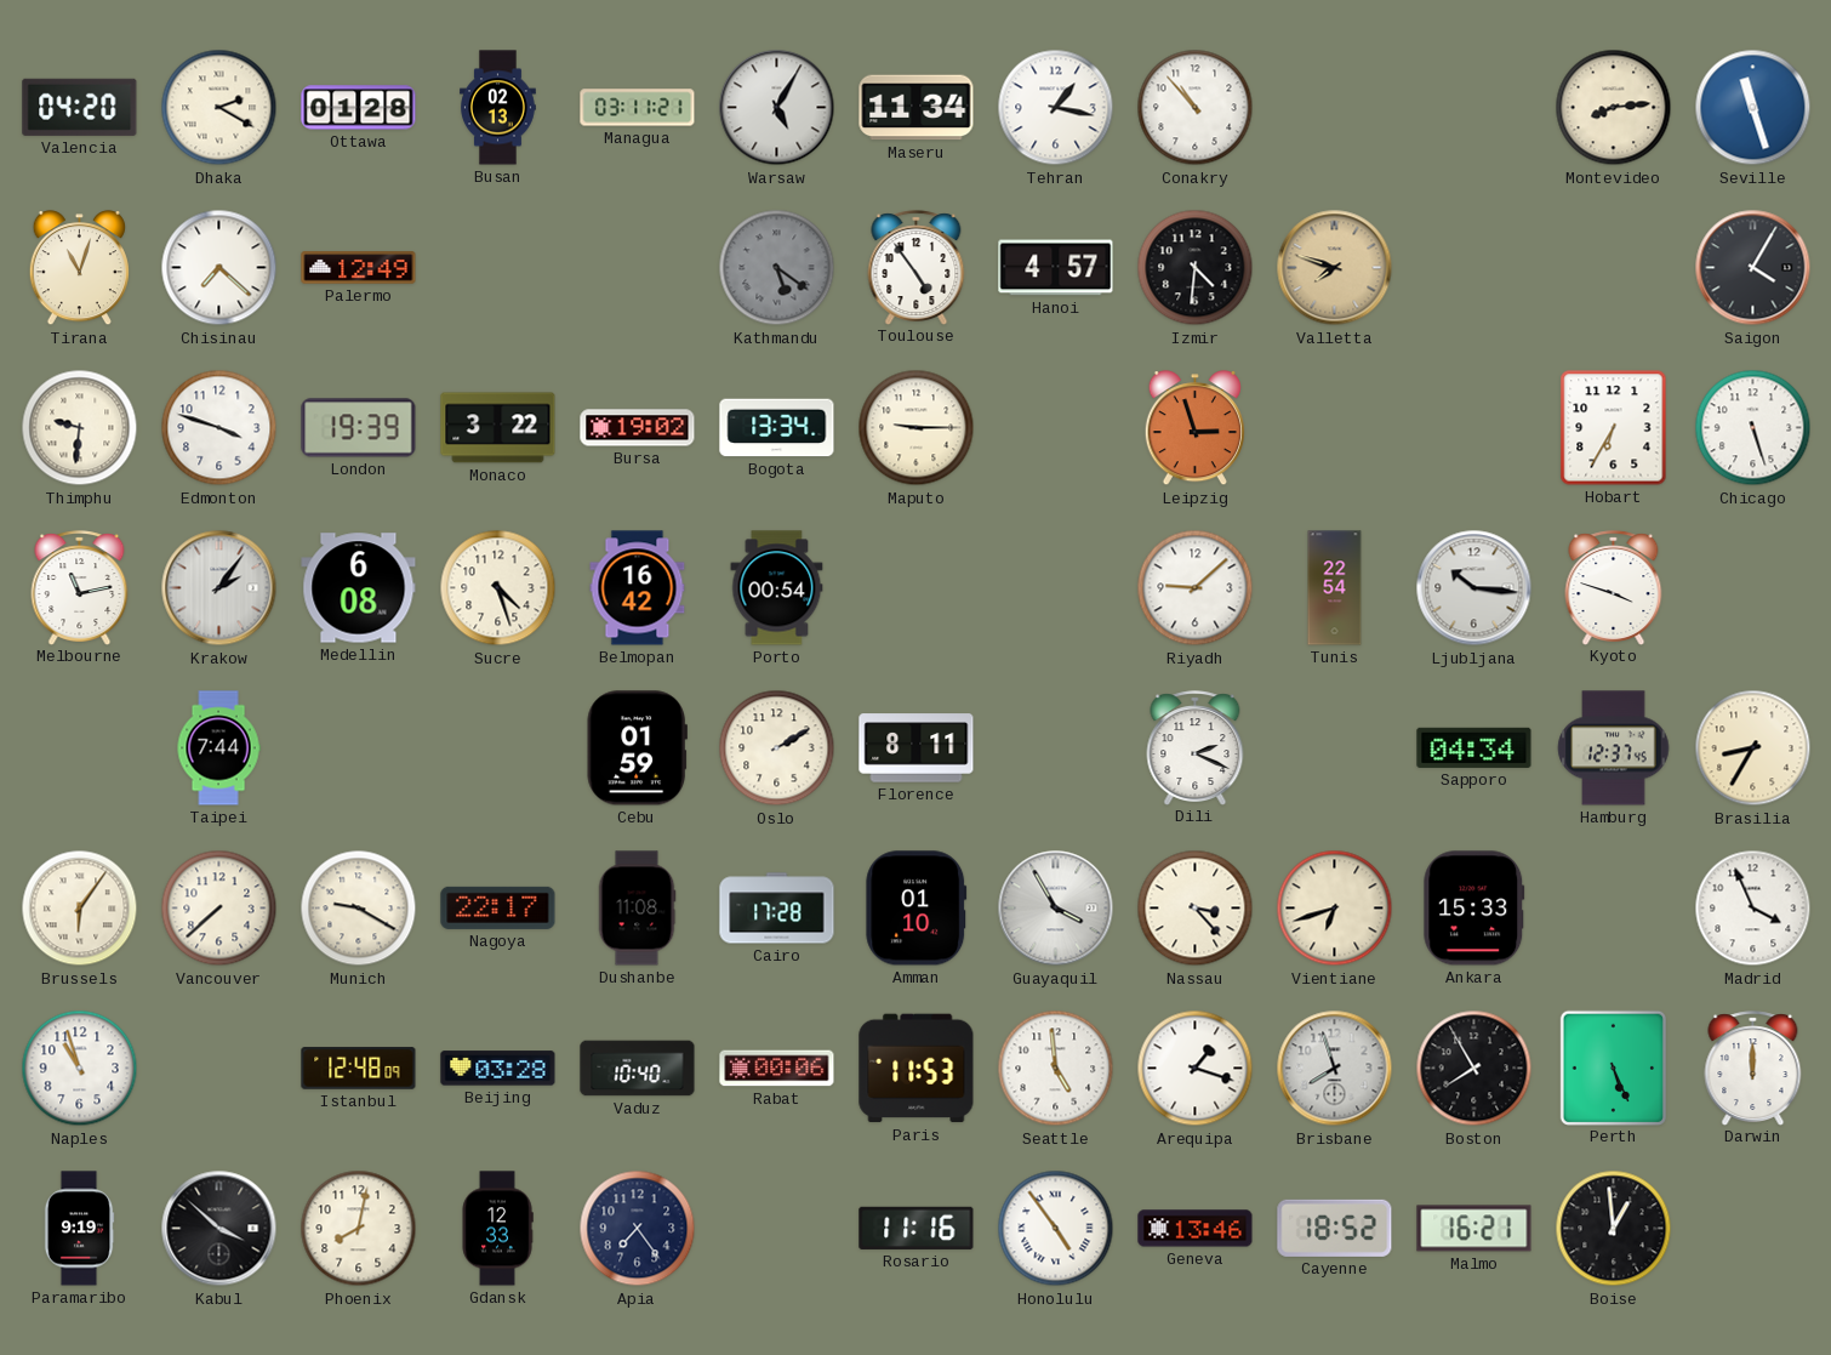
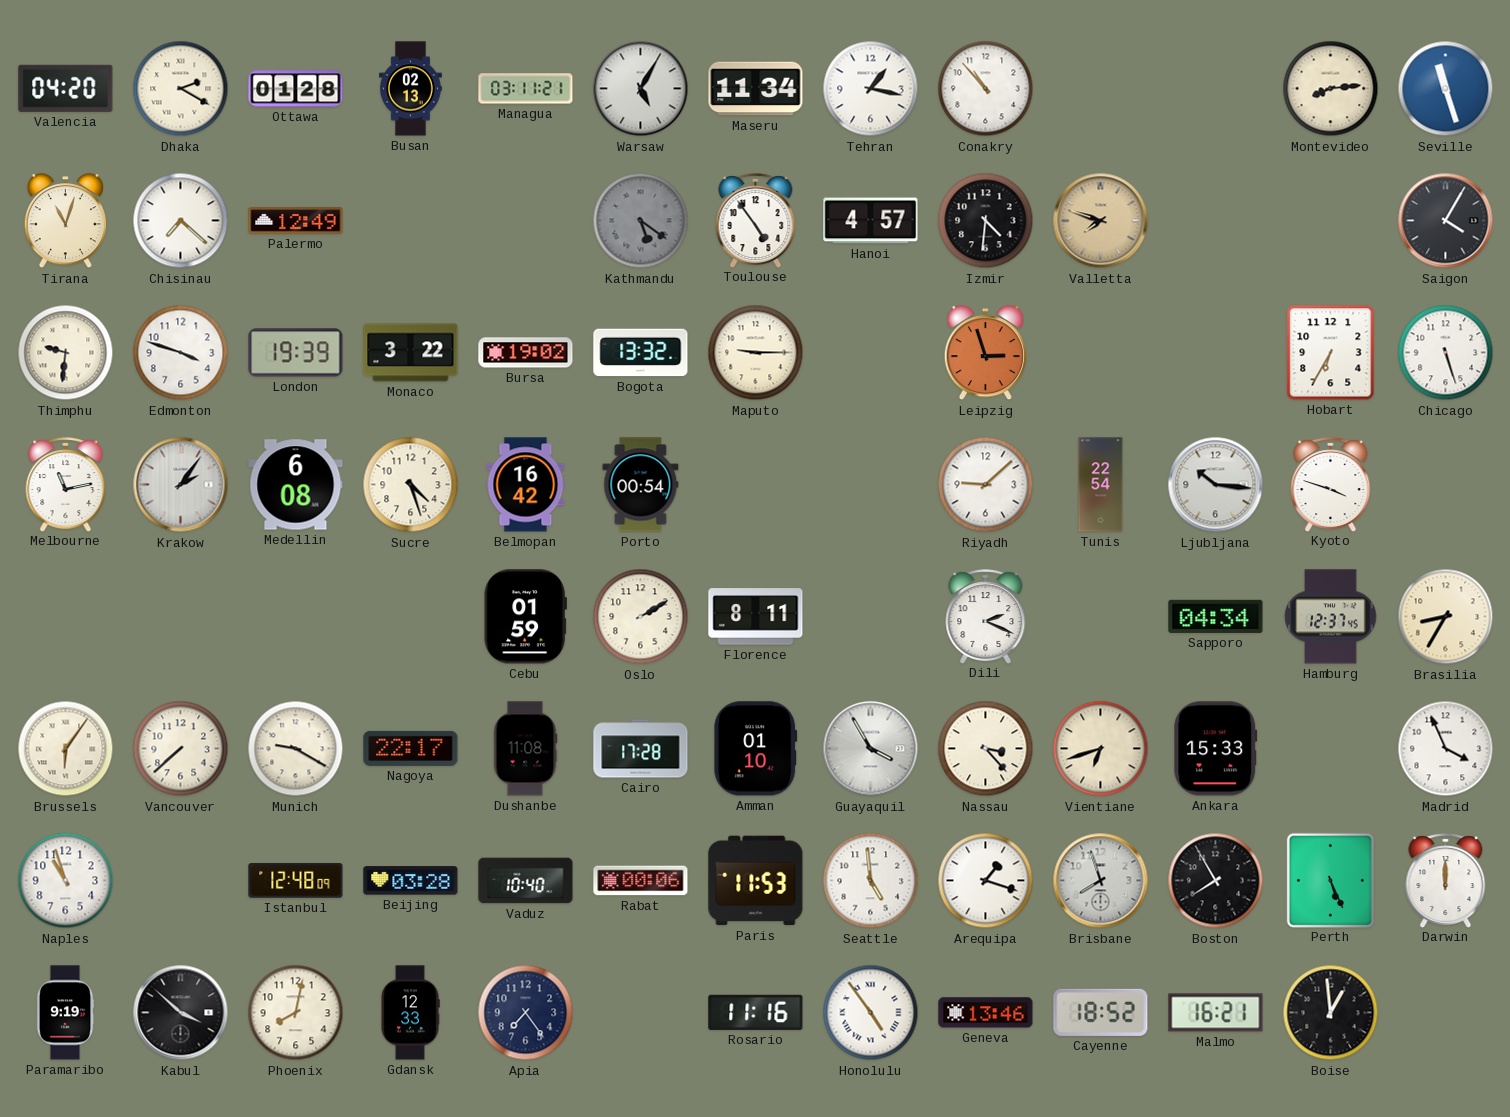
Bogota: 13:34 -> 13:32
Taipei: 7:44 -> none
